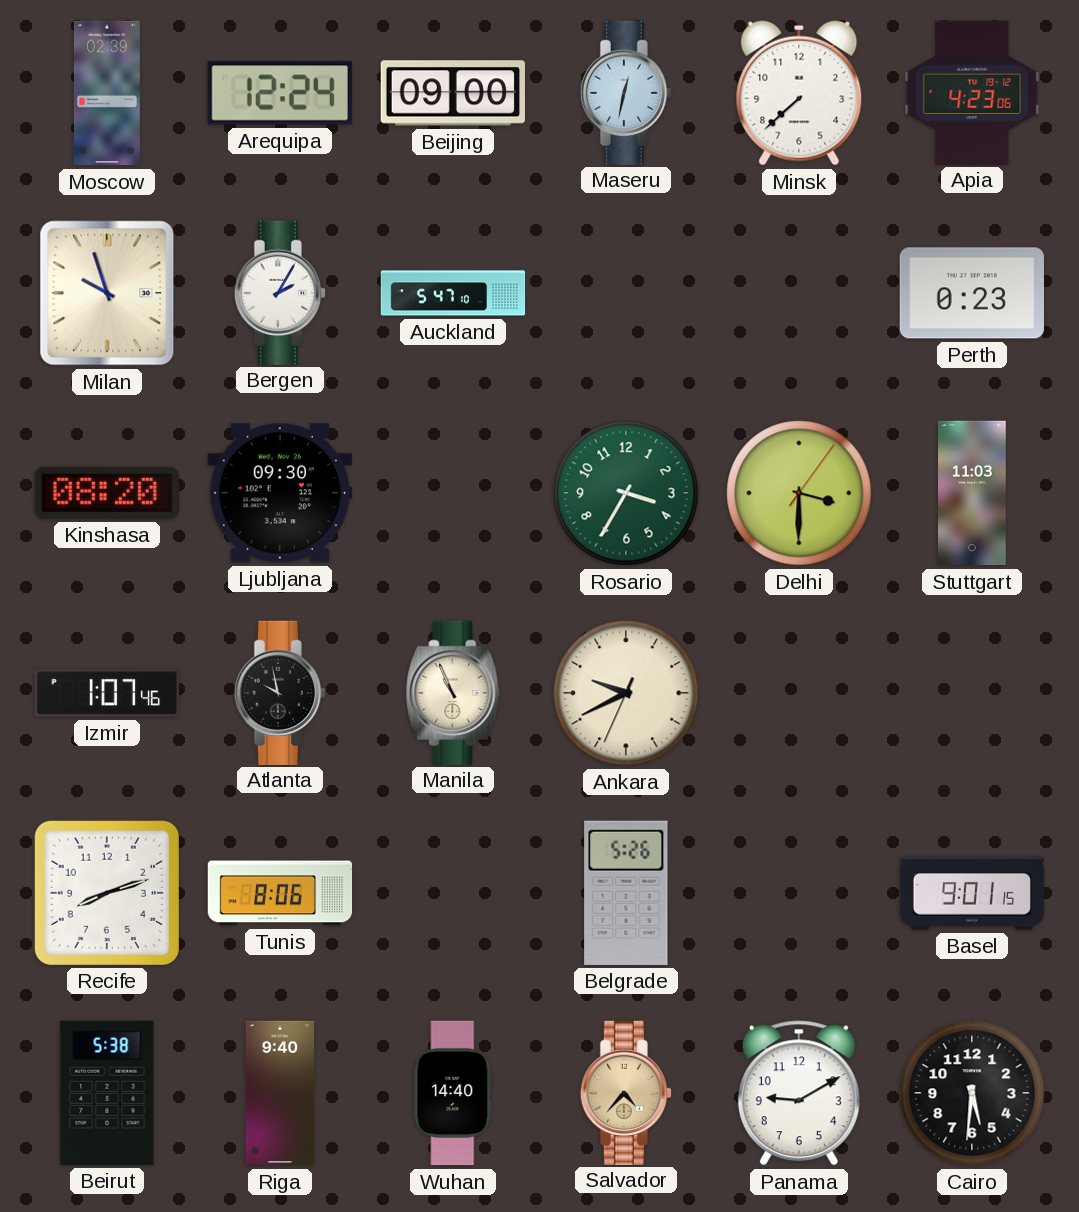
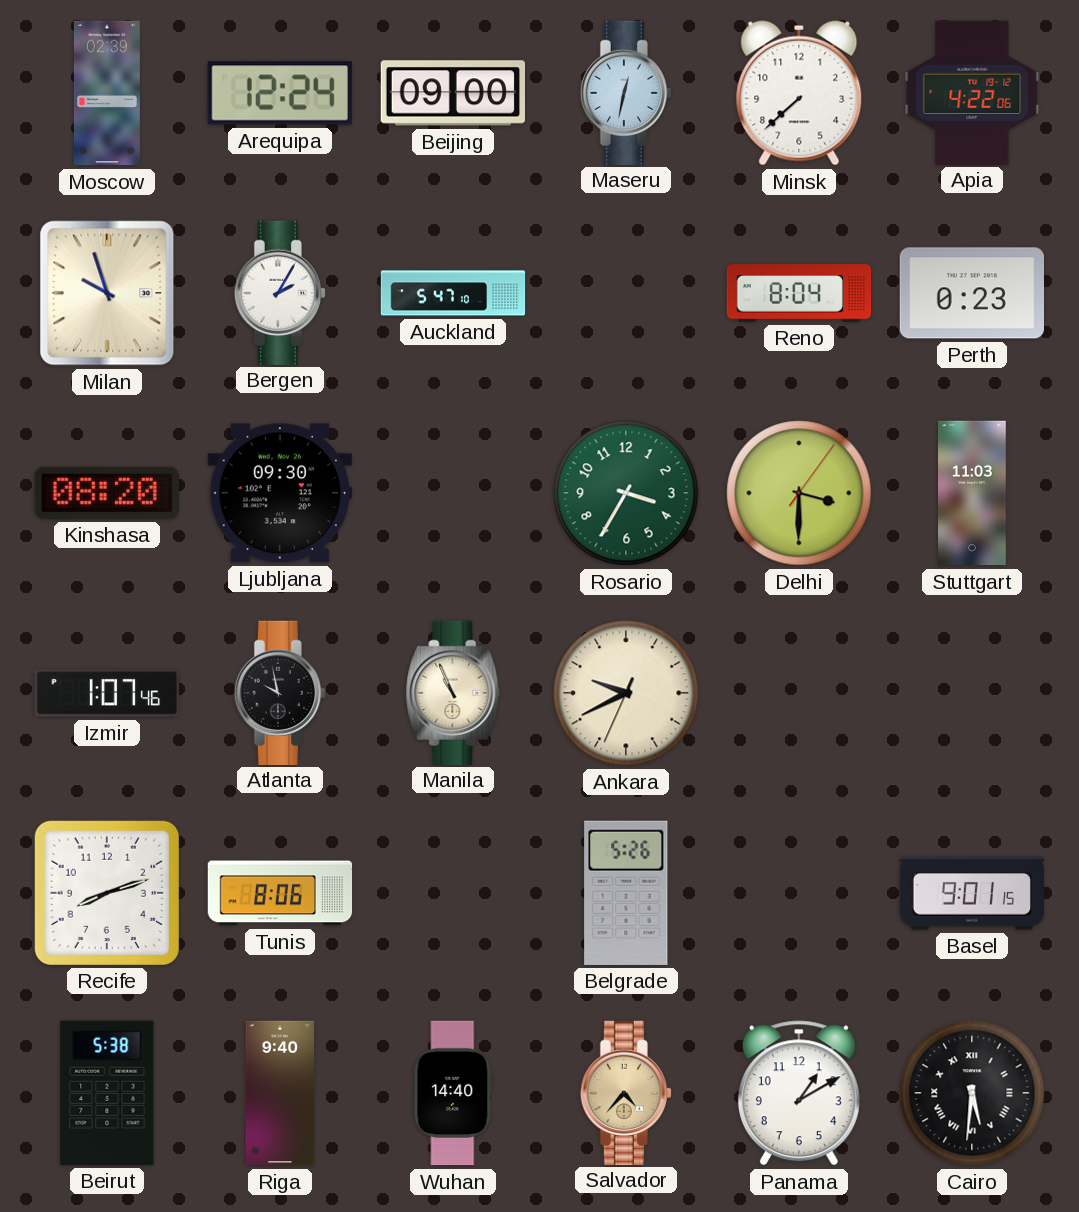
Apia: 4:23 -> 4:22
Reno: none -> 8:04
Panama: 9:10 -> 1:10
Cairo numerals: Arabic -> Roman
